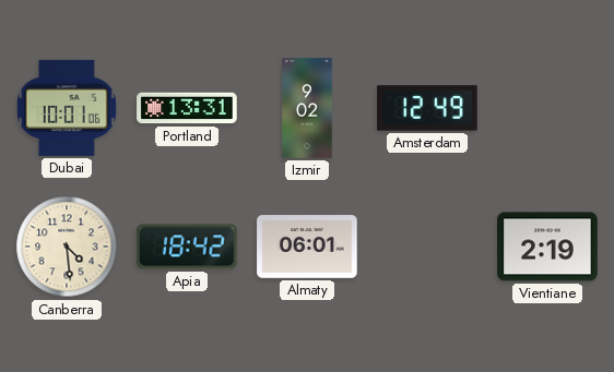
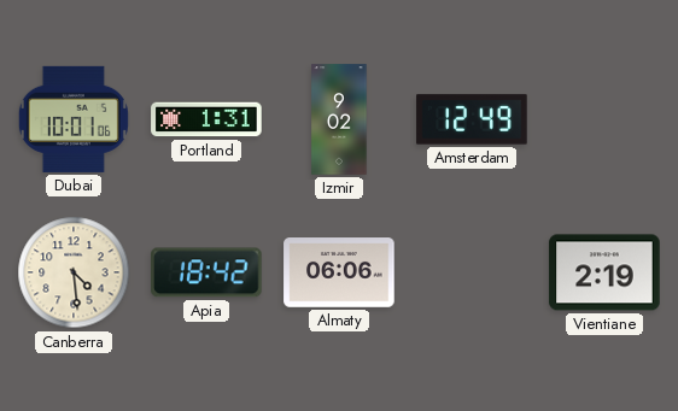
Portland: 13:31 -> 1:31
Almaty: 06:01 -> 06:06
